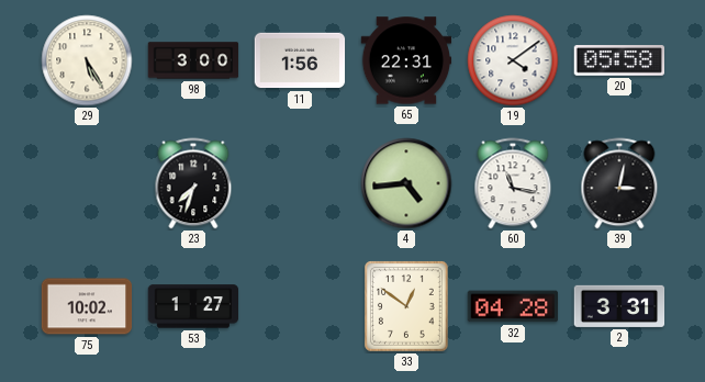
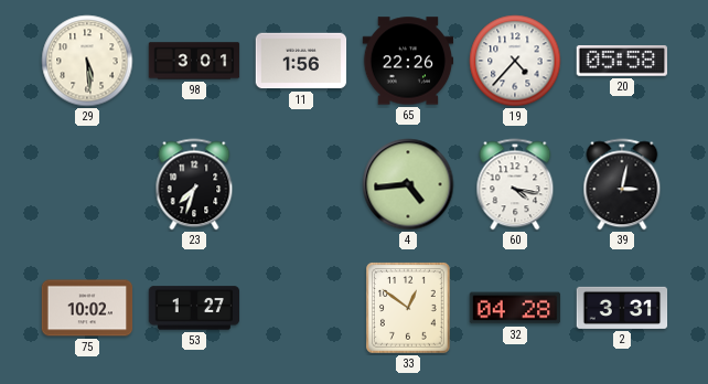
29: 5:25 -> 5:29
98: 3:00 -> 3:01
65: 22:31 -> 22:26
19: 4:09 -> 4:37
60: 11:17 -> 4:17
